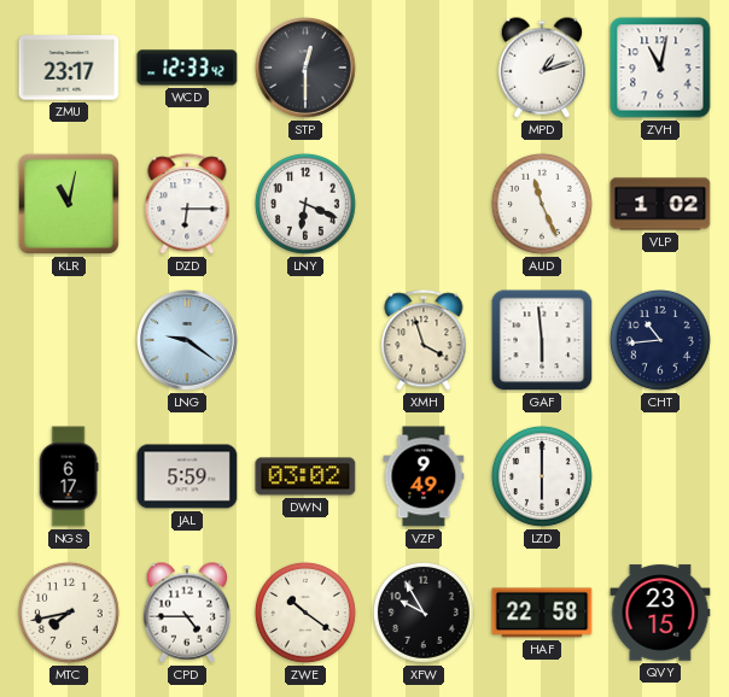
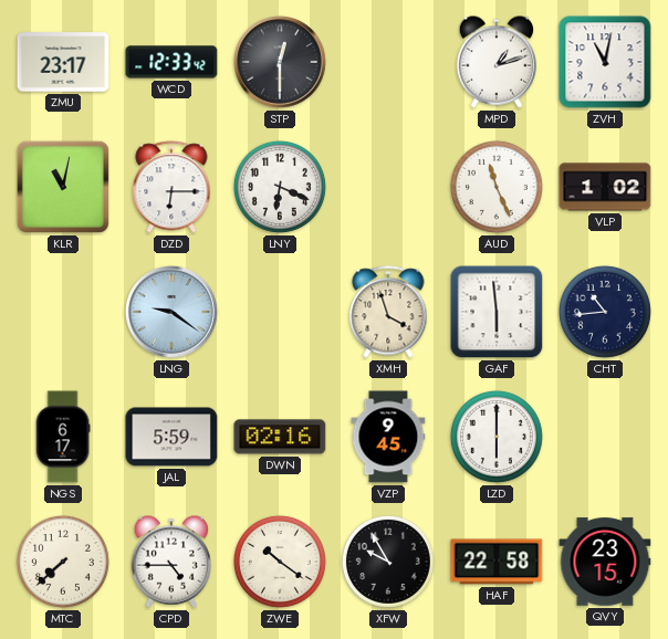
DWN: 03:02 -> 02:16
VZP: 9:49 -> 9:45
MTC: 7:43 -> 7:38
